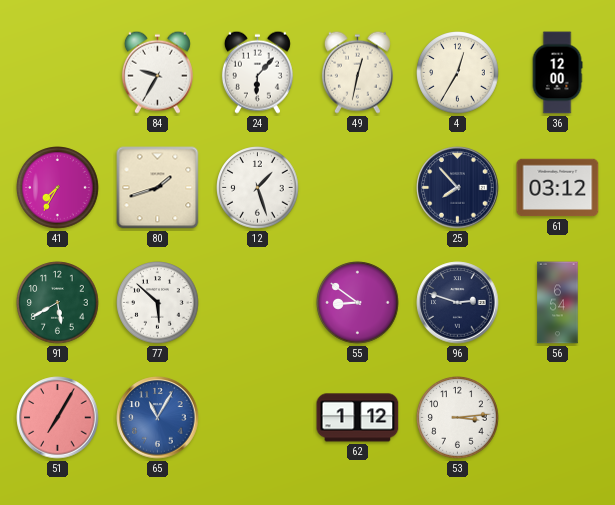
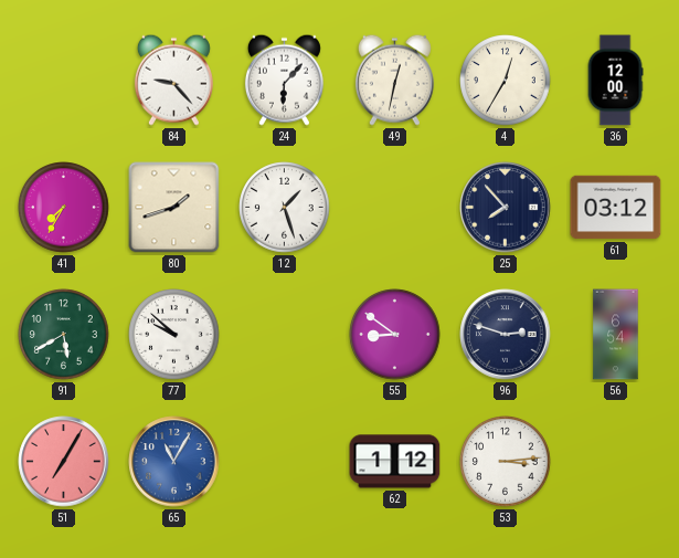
84: 9:35 -> 9:23
77: 5:52 -> 9:52
